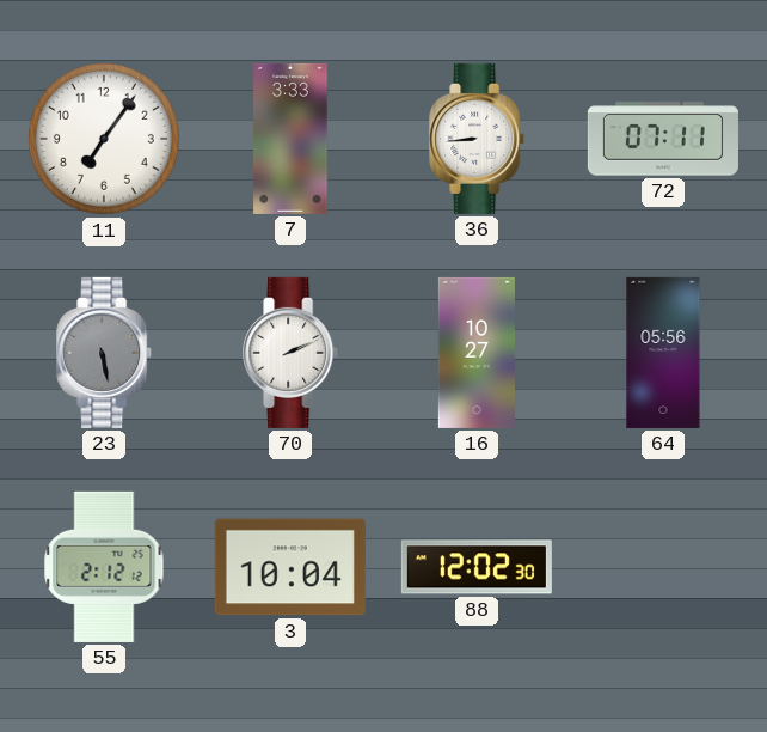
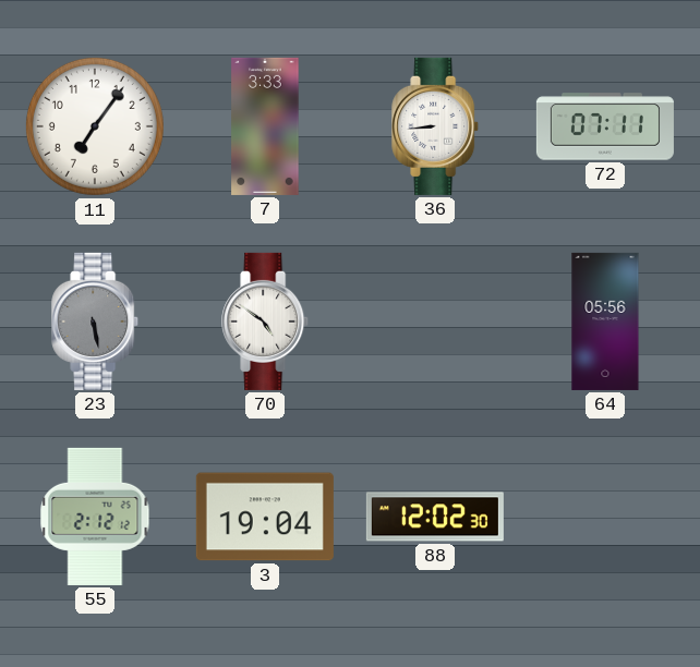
70: 2:11 -> 4:51
16: 10:27 -> none
3: 10:04 -> 19:04
